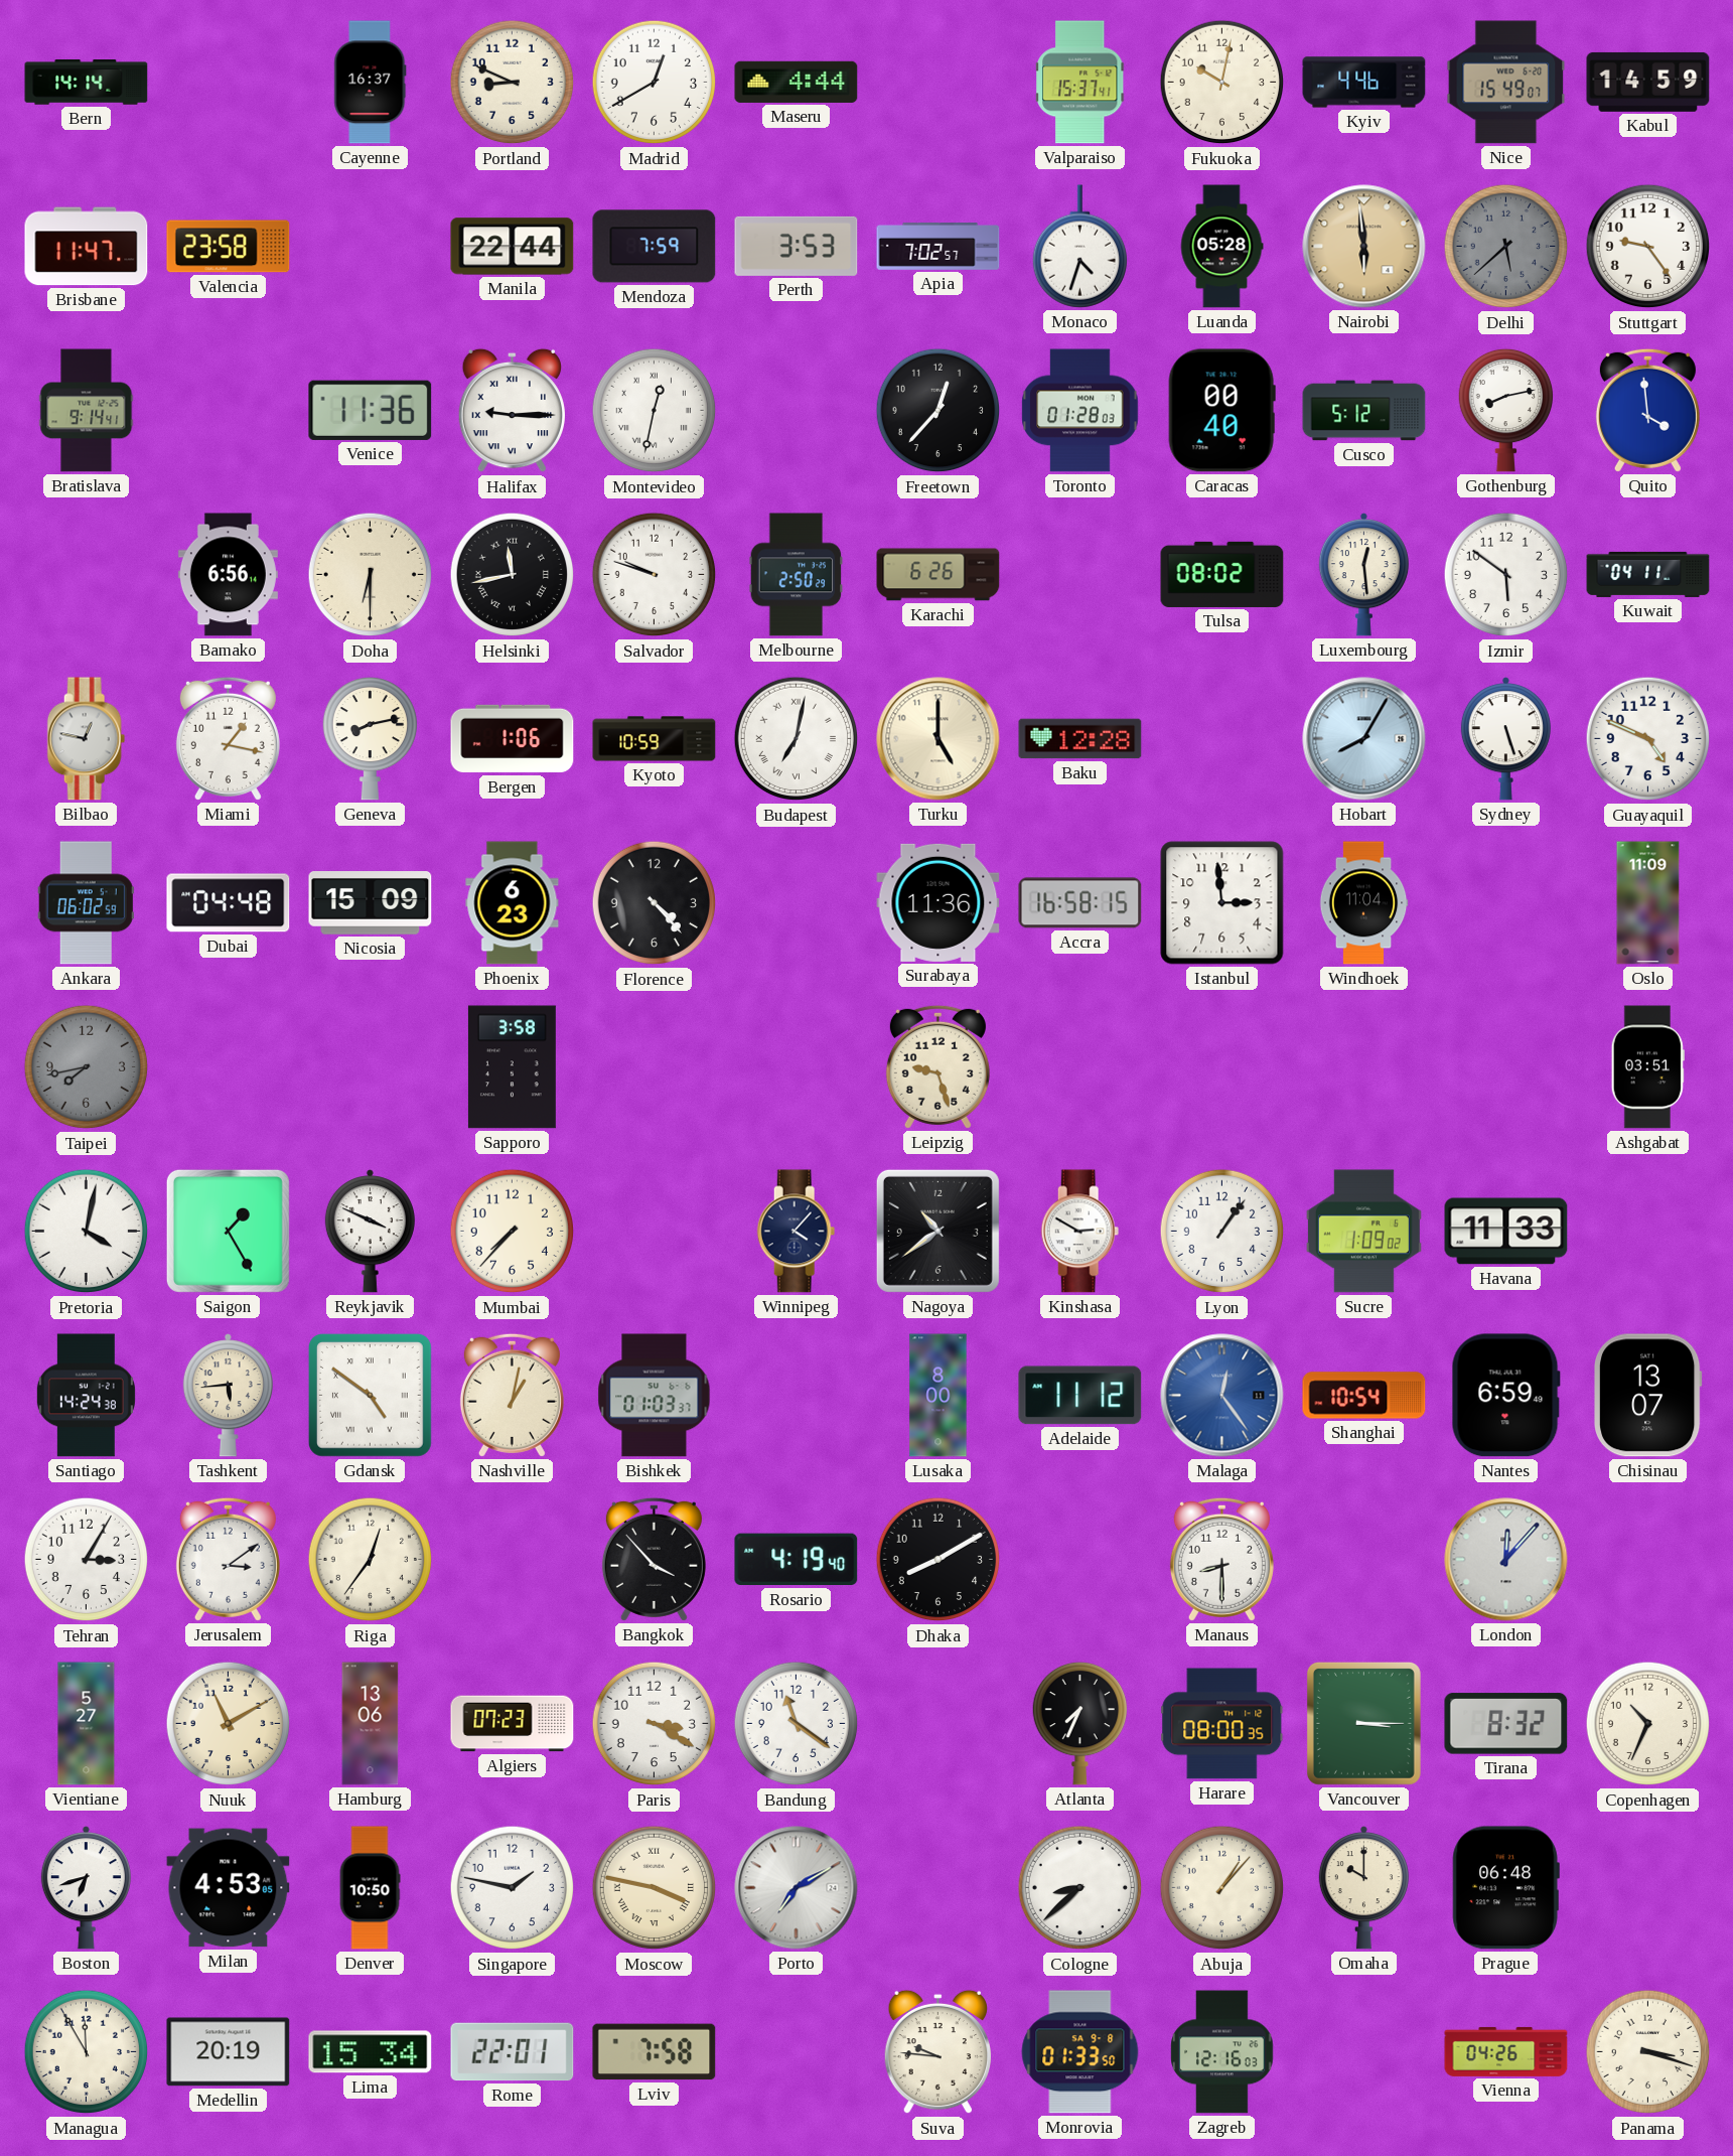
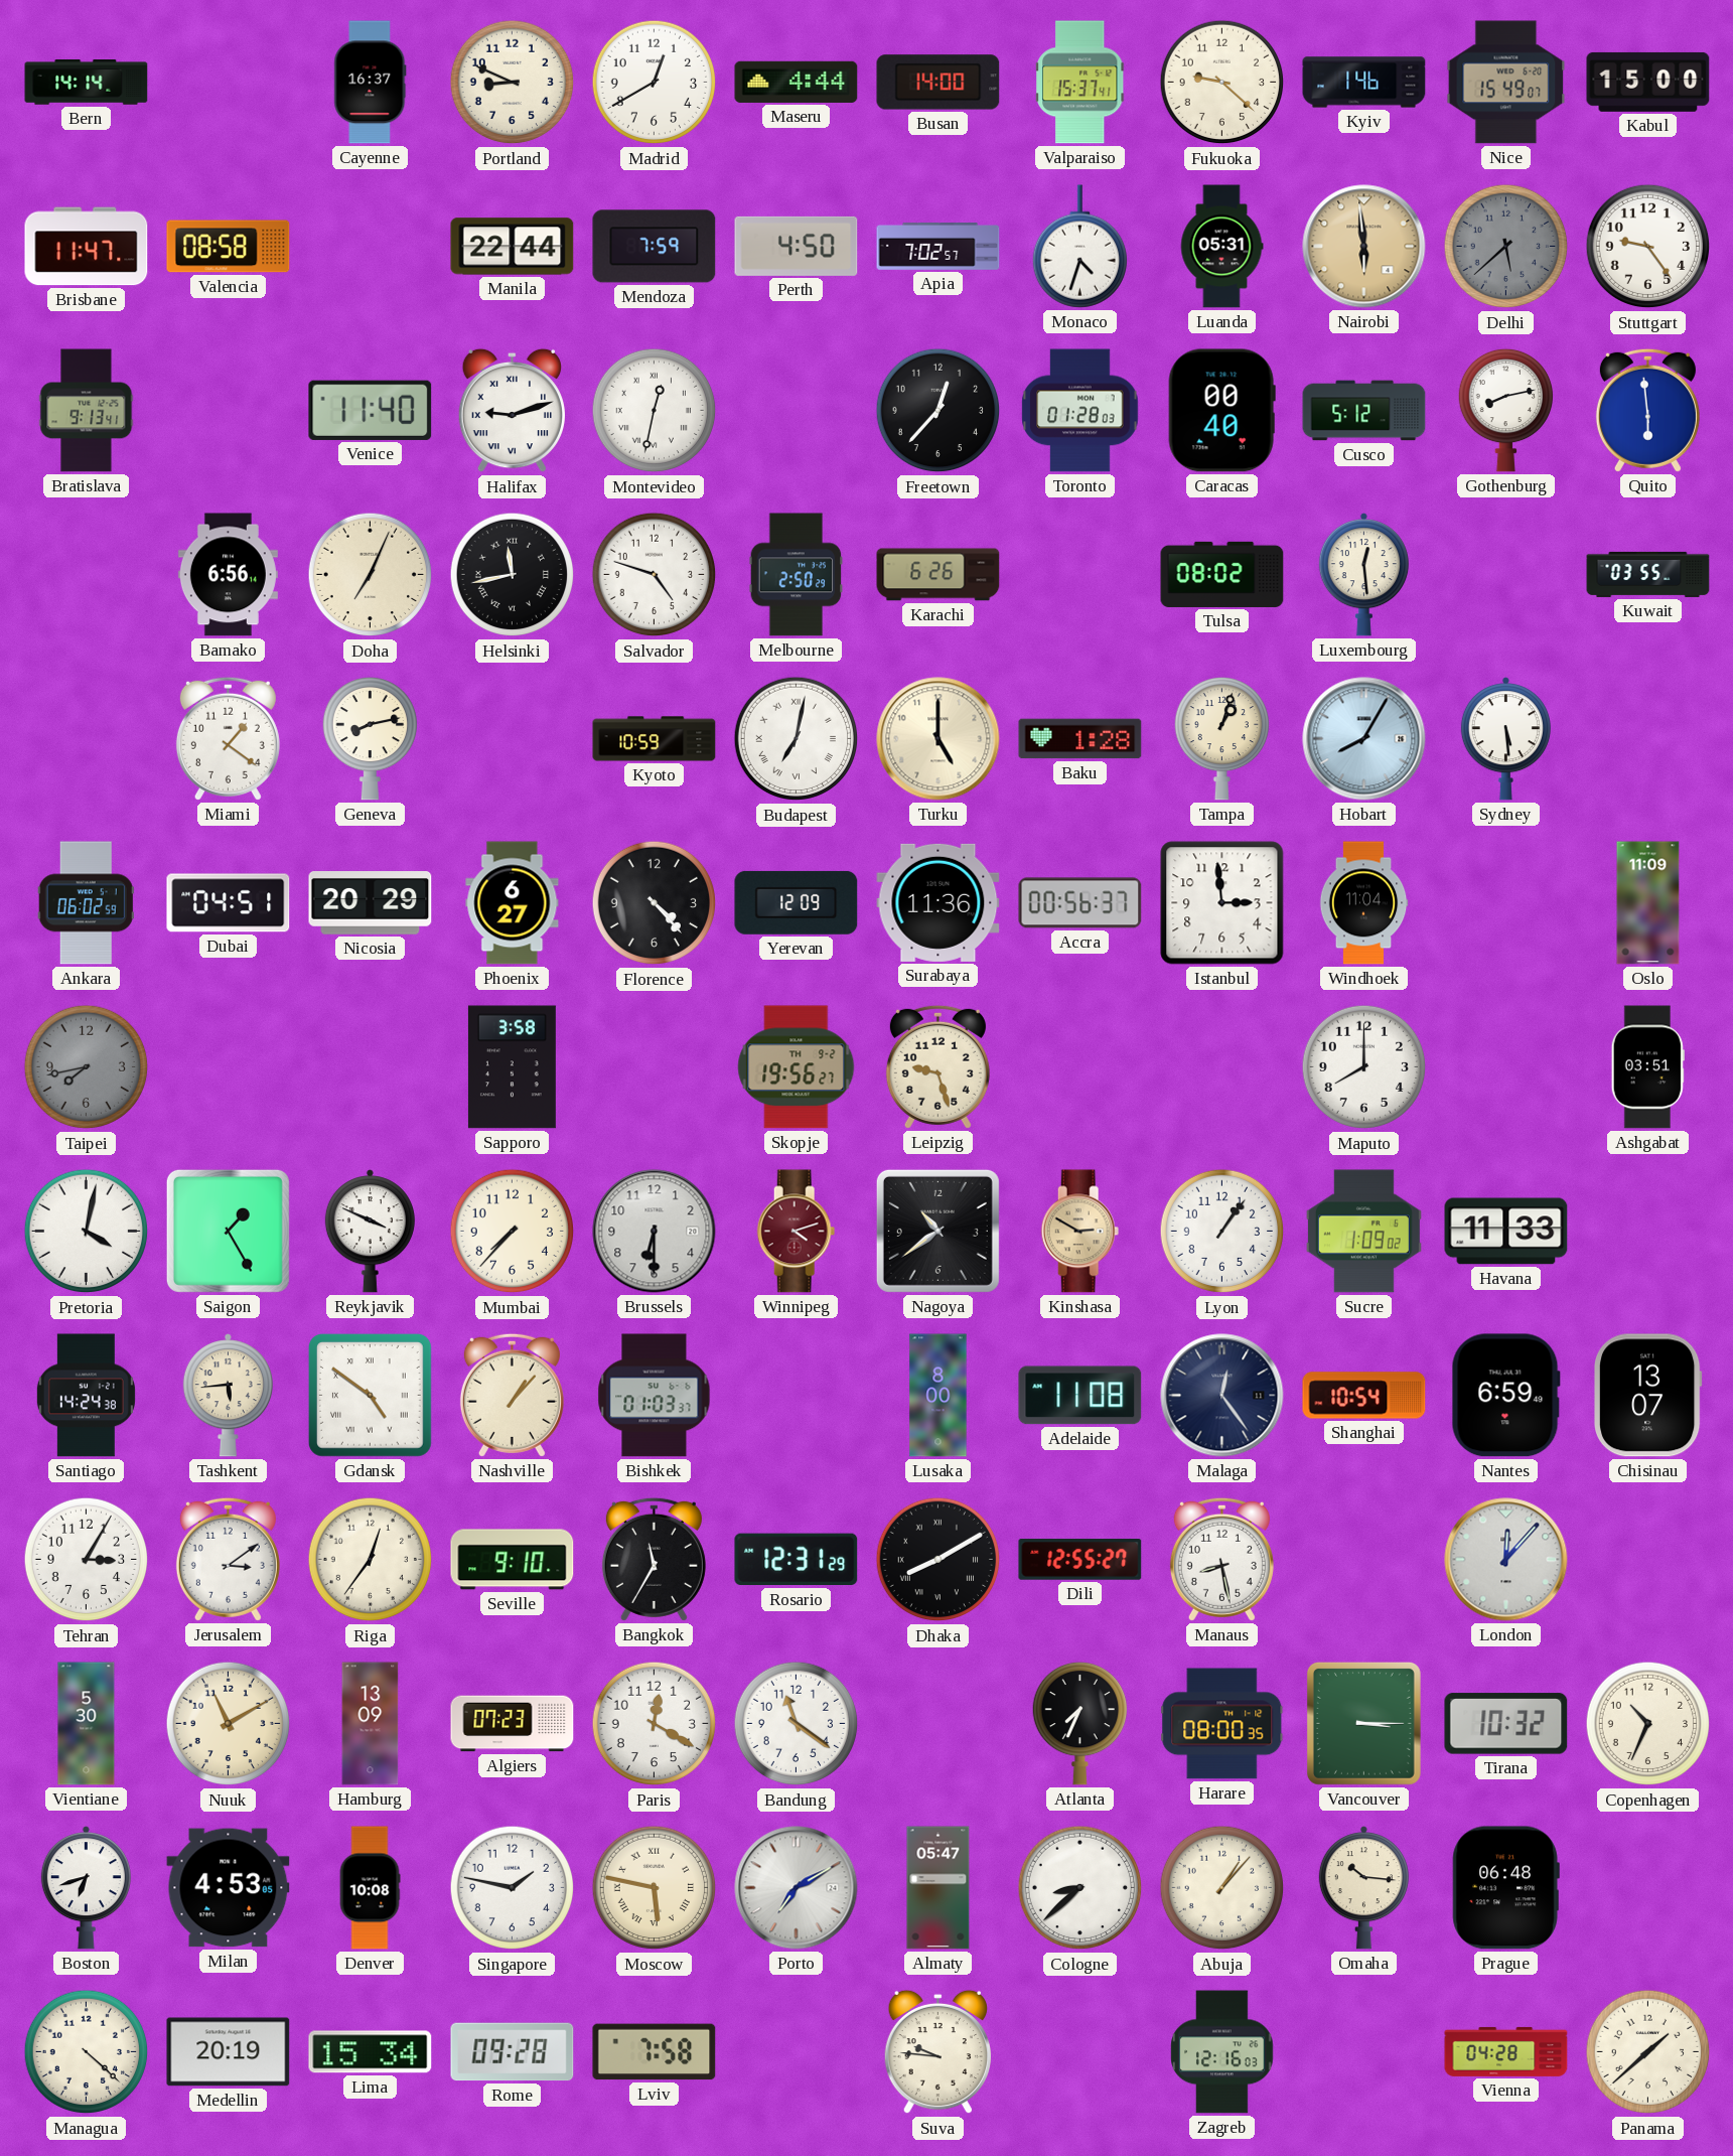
Busan: none -> 14:00
Fukuoka: 10:02 -> 9:22
Kyiv: 4:46 -> 1:46
Kabul: 14:59 -> 15:00
Valencia: 23:58 -> 08:58
Perth: 3:53 -> 4:50
Luanda: 05:28 -> 05:31
Bratislava: 9:14 -> 9:13
Venice: 11:36 -> 11:40
Halifax: 9:15 -> 9:12
Quito: 3:59 -> 5:59
Doha: 6:30 -> 7:04
Salvador: 9:48 -> 4:48
Izmir: 5:51 -> none
Kuwait: 04:11 -> 03:55
Bilbao: 12:47 -> none
Miami: 1:17 -> 1:21
Bergen: 1:06 -> none
Baku: 12:28 -> 1:28
Tampa: none -> 1:03
Sydney: 5:27 -> 5:29
Guayaquil: 4:49 -> none
Dubai: 04:48 -> 04:51
Nicosia: 15:09 -> 20:29
Phoenix: 6:23 -> 6:27
Yerevan: none -> 12:09
Accra: 16:58 -> 00:56
Skopje: none -> 19:56
Maputo: none -> 8:00
Brussels: none -> 6:30
Winnipeg: 4:07 -> 4:12
Winnipeg dial: navy -> burgundy
Kinshasa dial: white -> champagne
Nashville: 1:02 -> 1:07
Adelaide: 11:12 -> 11:08
Malaga dial: blue -> navy
Seville: none -> 9:10
Bangkok: 3:53 -> 11:35
Rosario: 4:19 -> 12:31
Dhaka numerals: Arabic -> Roman
Dili: none -> 12:55
Manaus: 8:30 -> 8:28
Vientiane: 5:27 -> 5:30
Hamburg: 13:06 -> 13:09
Paris: 3:20 -> 12:20
Tirana: 8:32 -> 10:32
Denver: 10:50 -> 10:08
Moscow: 3:47 -> 5:47
Almaty: none -> 05:47
Omaha: 10:00 -> 10:16
Managua: 11:55 -> 4:22
Rome: 22:01 -> 09:28
Monrovia: 01:33 -> none
Vienna: 04:26 -> 04:28
Panama: 3:18 -> 1:38
